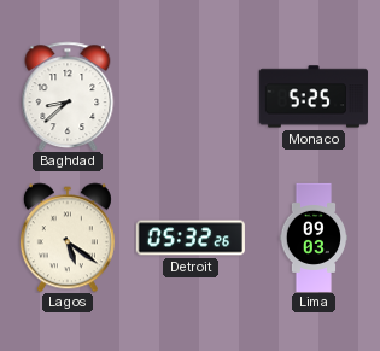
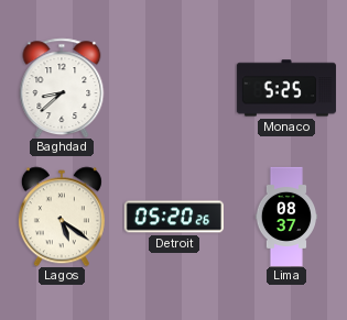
Detroit: 05:32 -> 05:20
Lima: 09:03 -> 08:37
